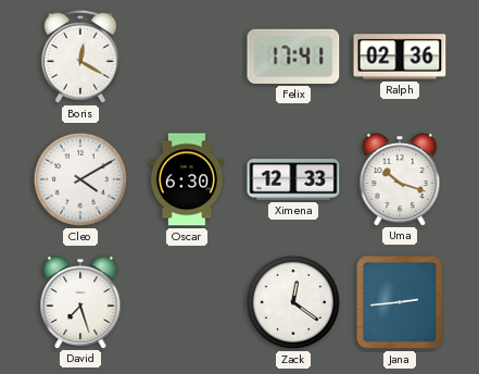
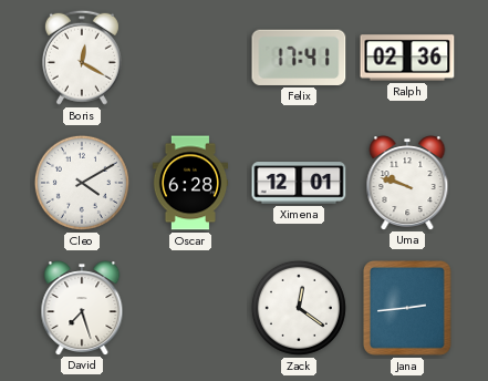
Oscar: 6:30 -> 6:28
Ximena: 12:33 -> 12:01
Uma: 10:18 -> 9:48
